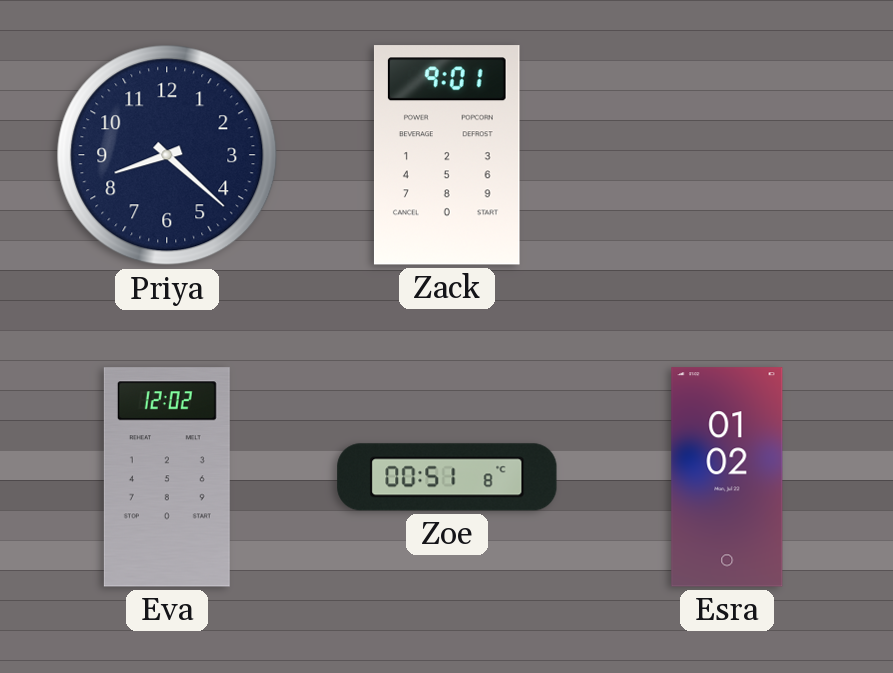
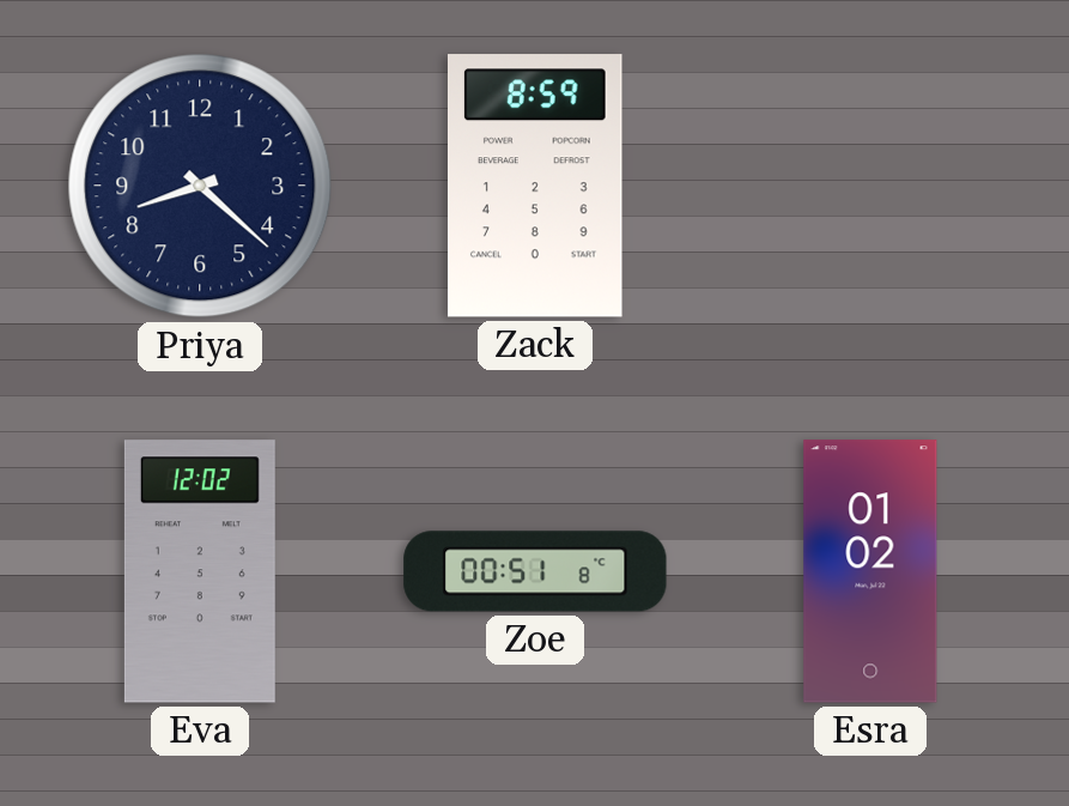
Zack: 9:01 -> 8:59
